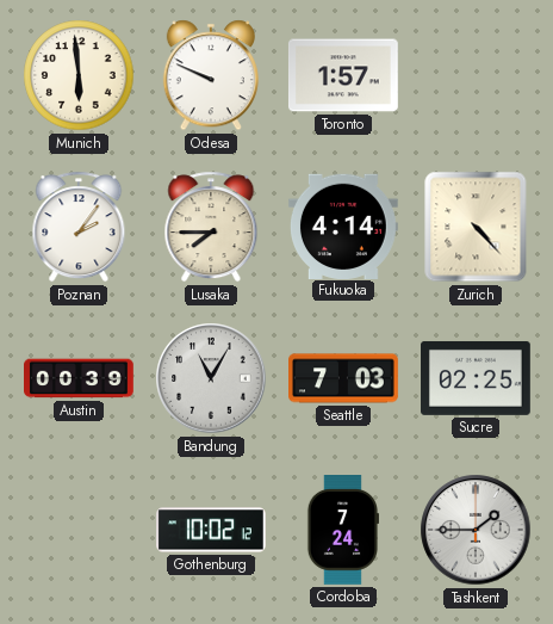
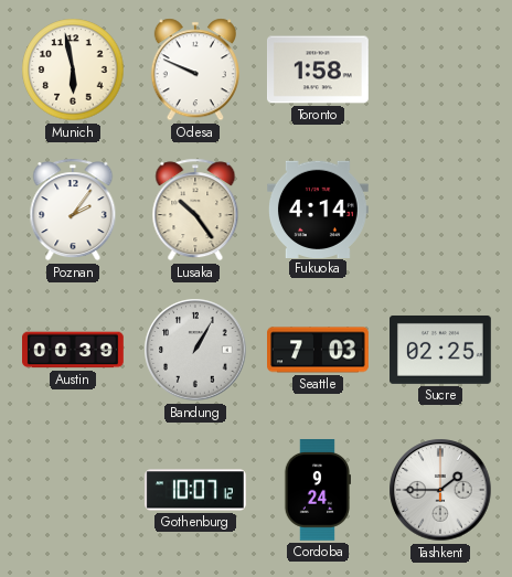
Munich: 5:59 -> 5:58
Toronto: 1:57 -> 1:58
Lusaka: 7:45 -> 10:24
Zurich: 4:23 -> none
Bandung: 11:05 -> 1:05
Gothenburg: 10:02 -> 10:07
Cordoba: 7:24 -> 9:24
